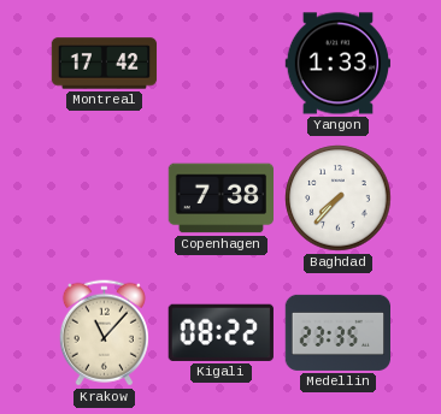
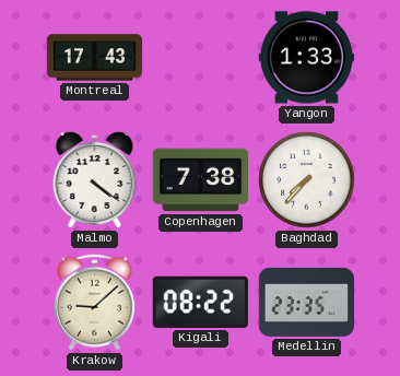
Montreal: 17:42 -> 17:43
Malmo: none -> 4:21
Krakow: 11:07 -> 9:08
